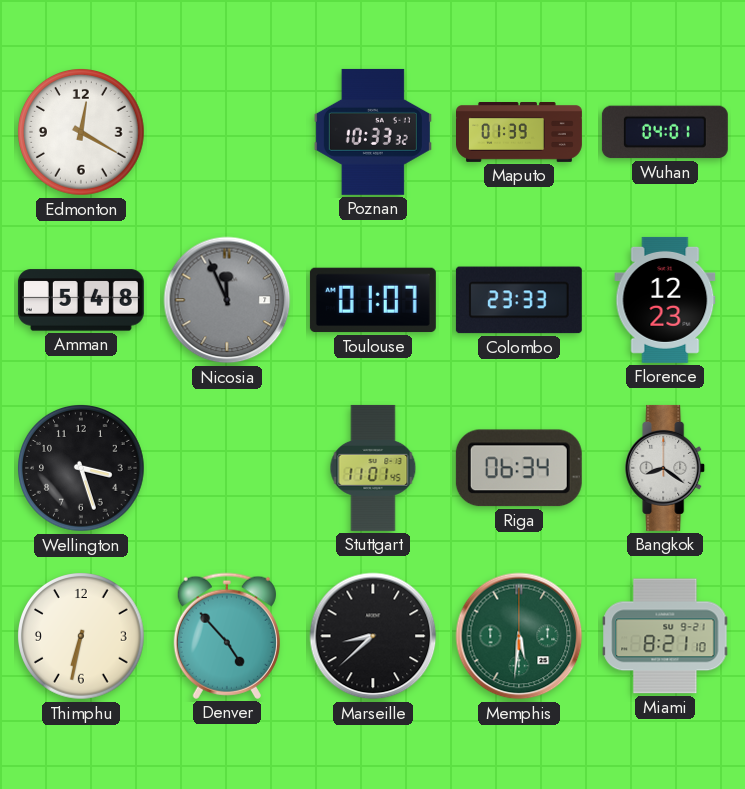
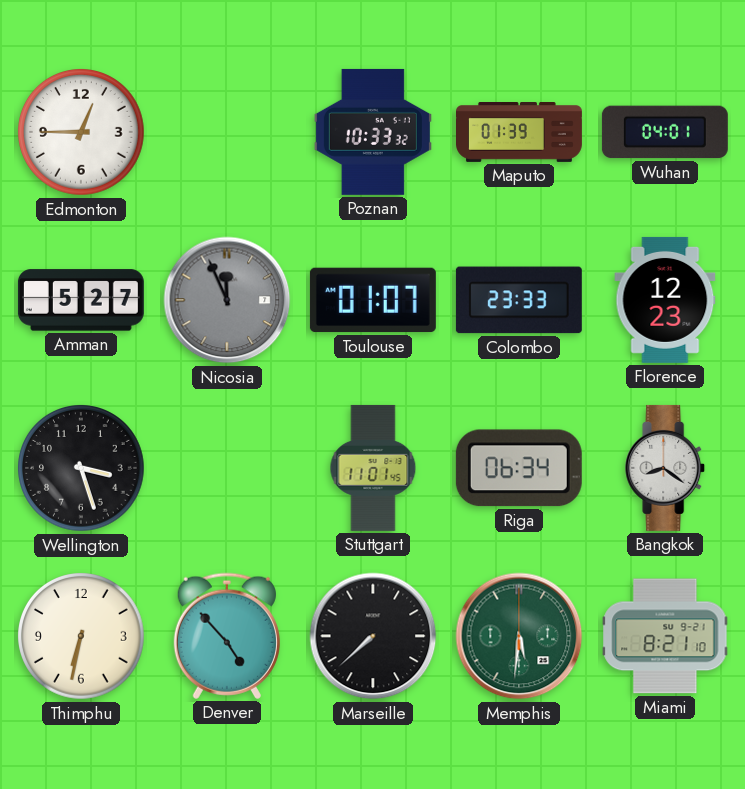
Edmonton: 12:20 -> 12:45
Amman: 5:48 -> 5:27
Marseille: 8:38 -> 7:38
